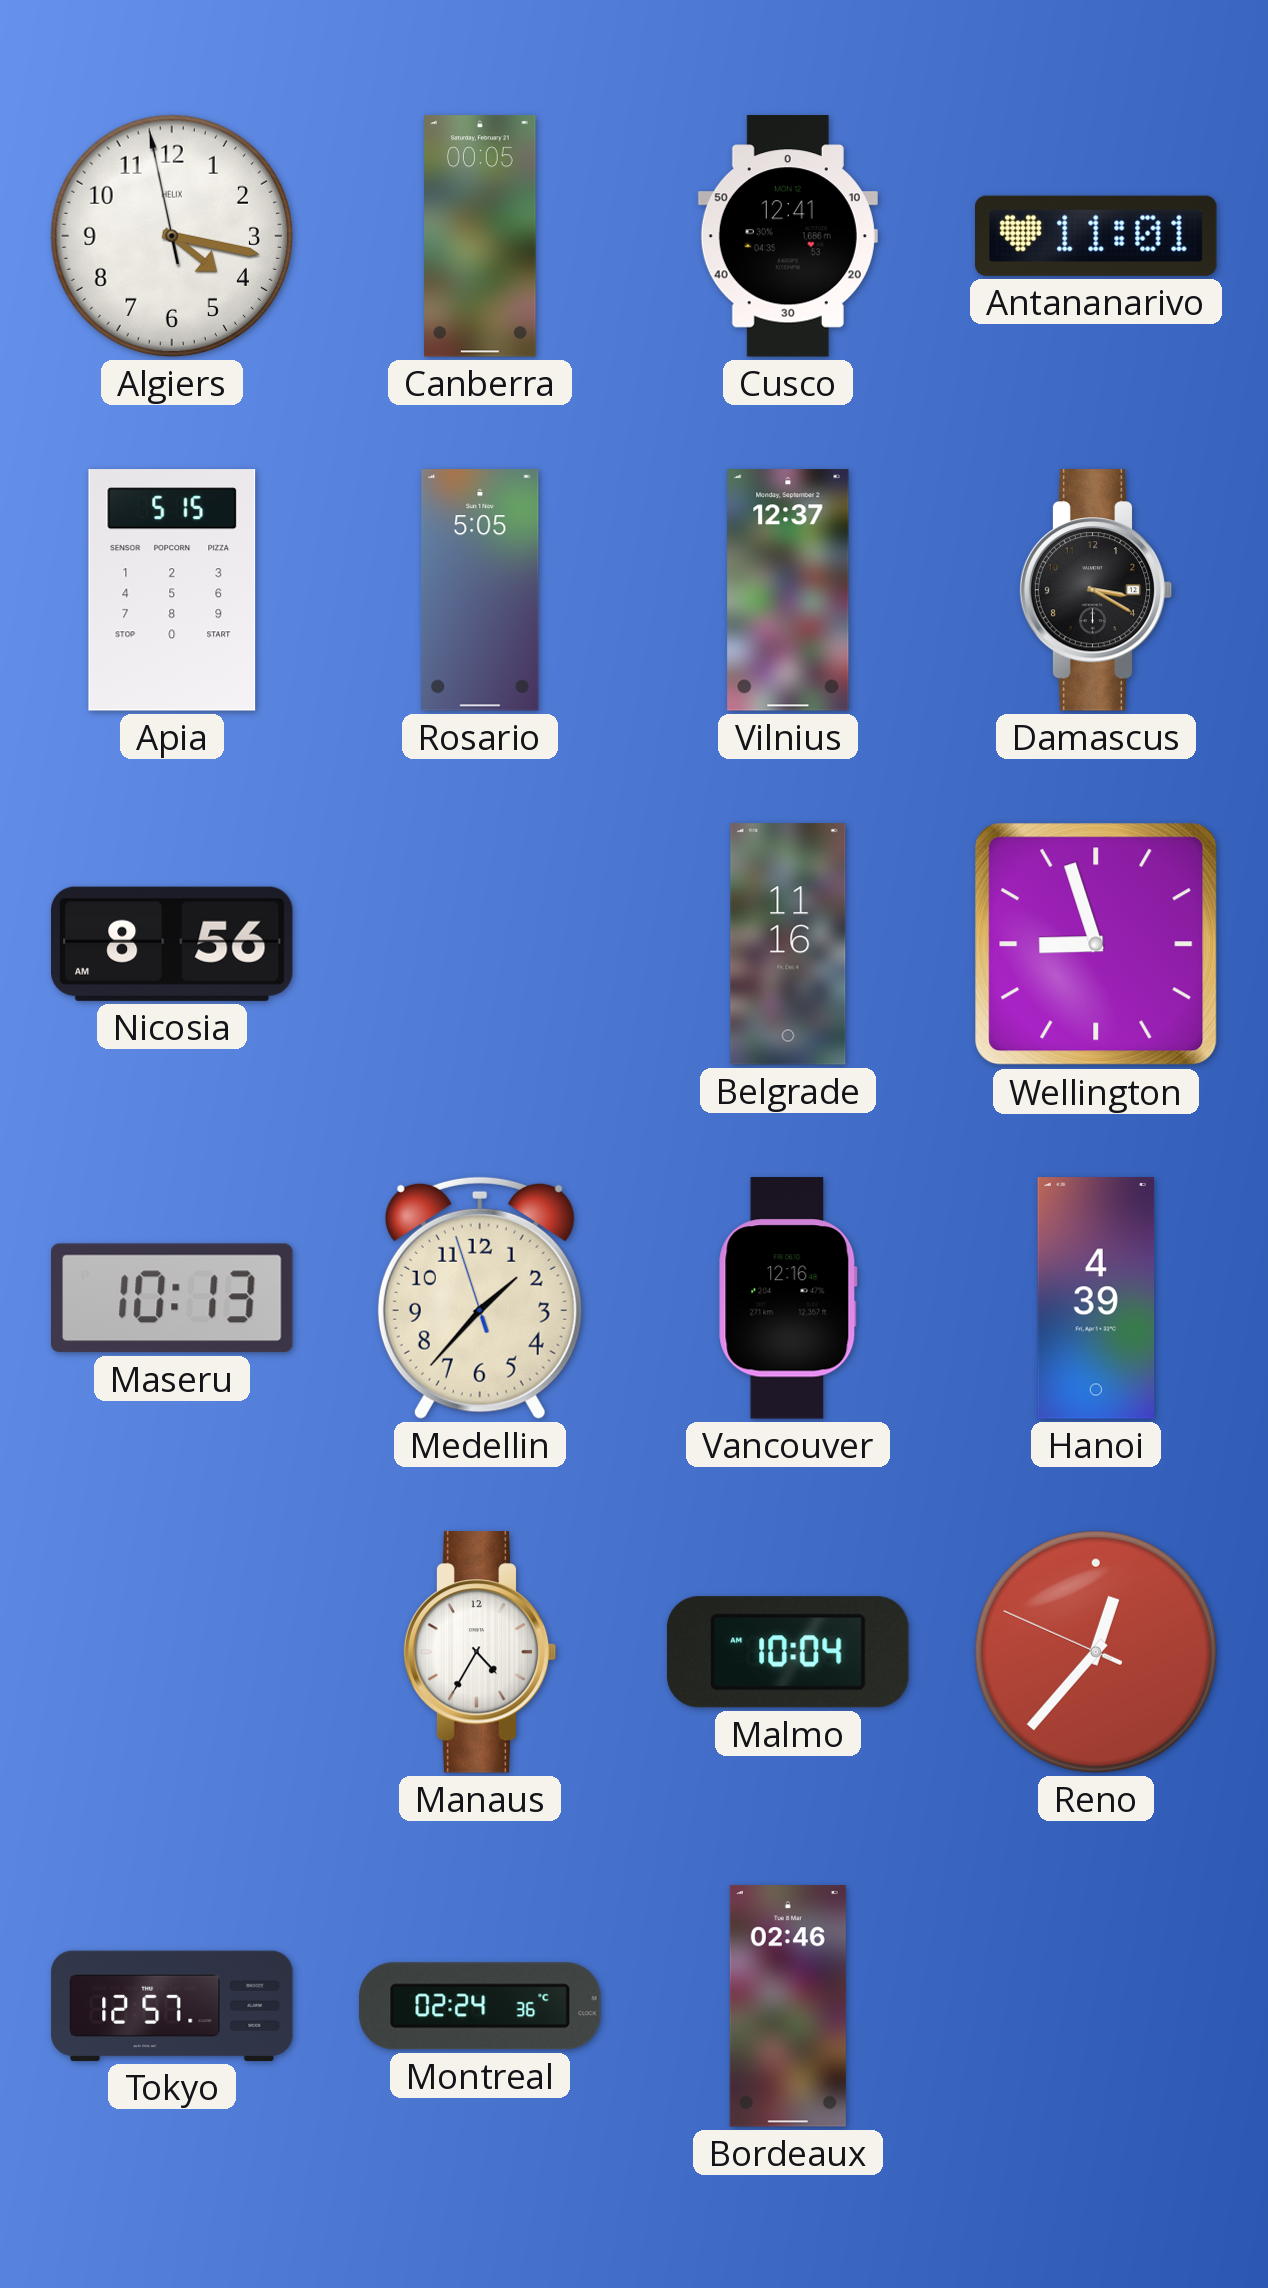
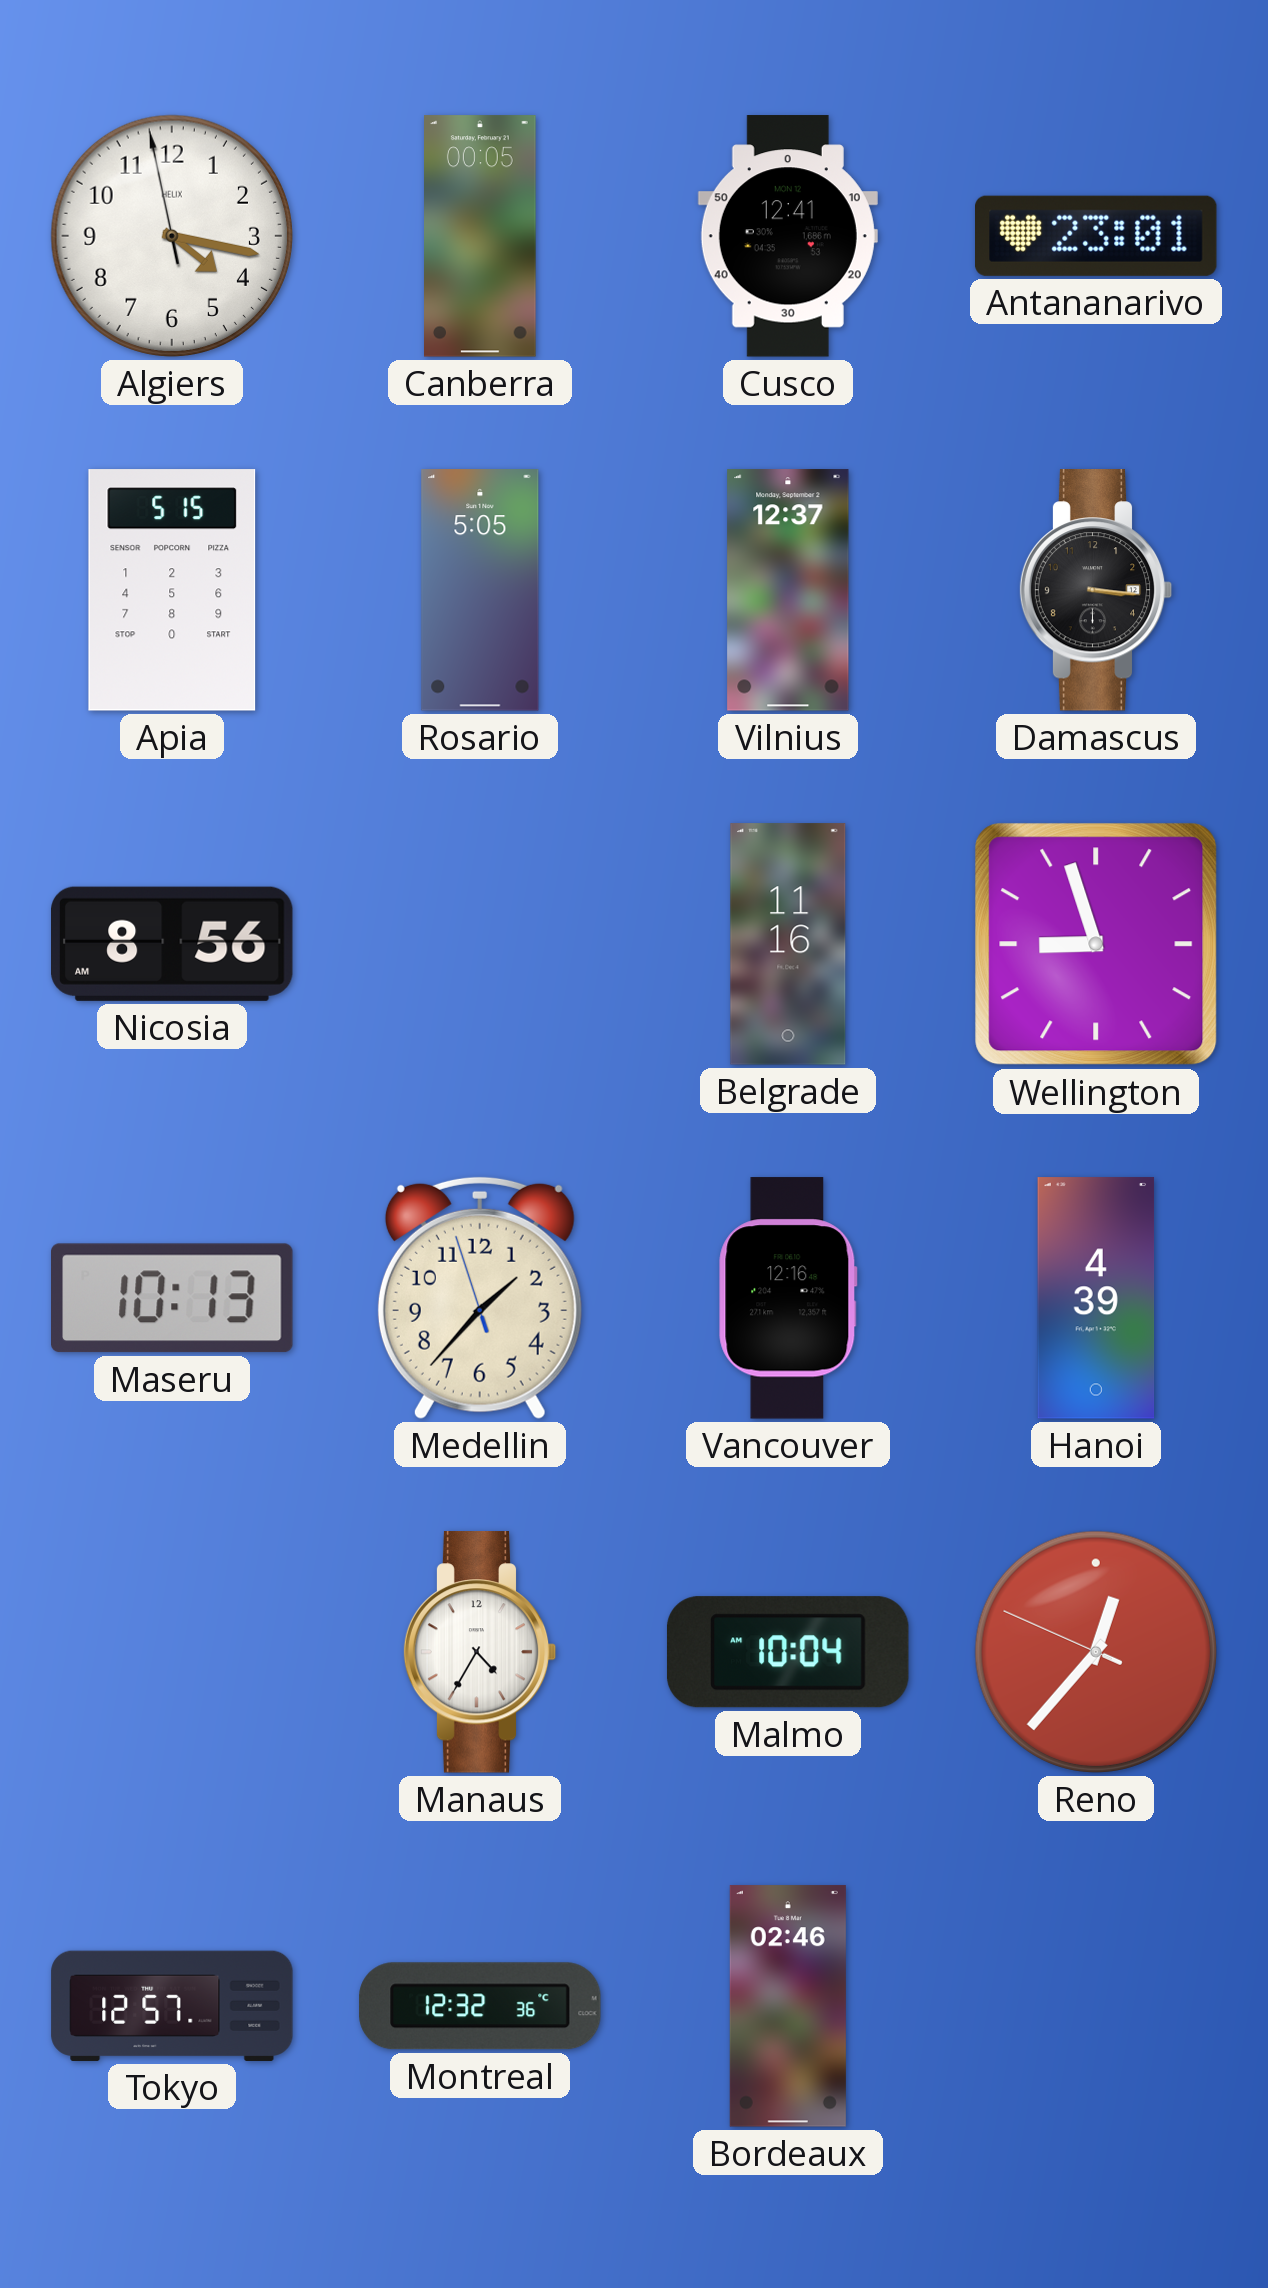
Antananarivo: 11:01 -> 23:01
Damascus: 3:20 -> 3:16
Montreal: 02:24 -> 12:32
